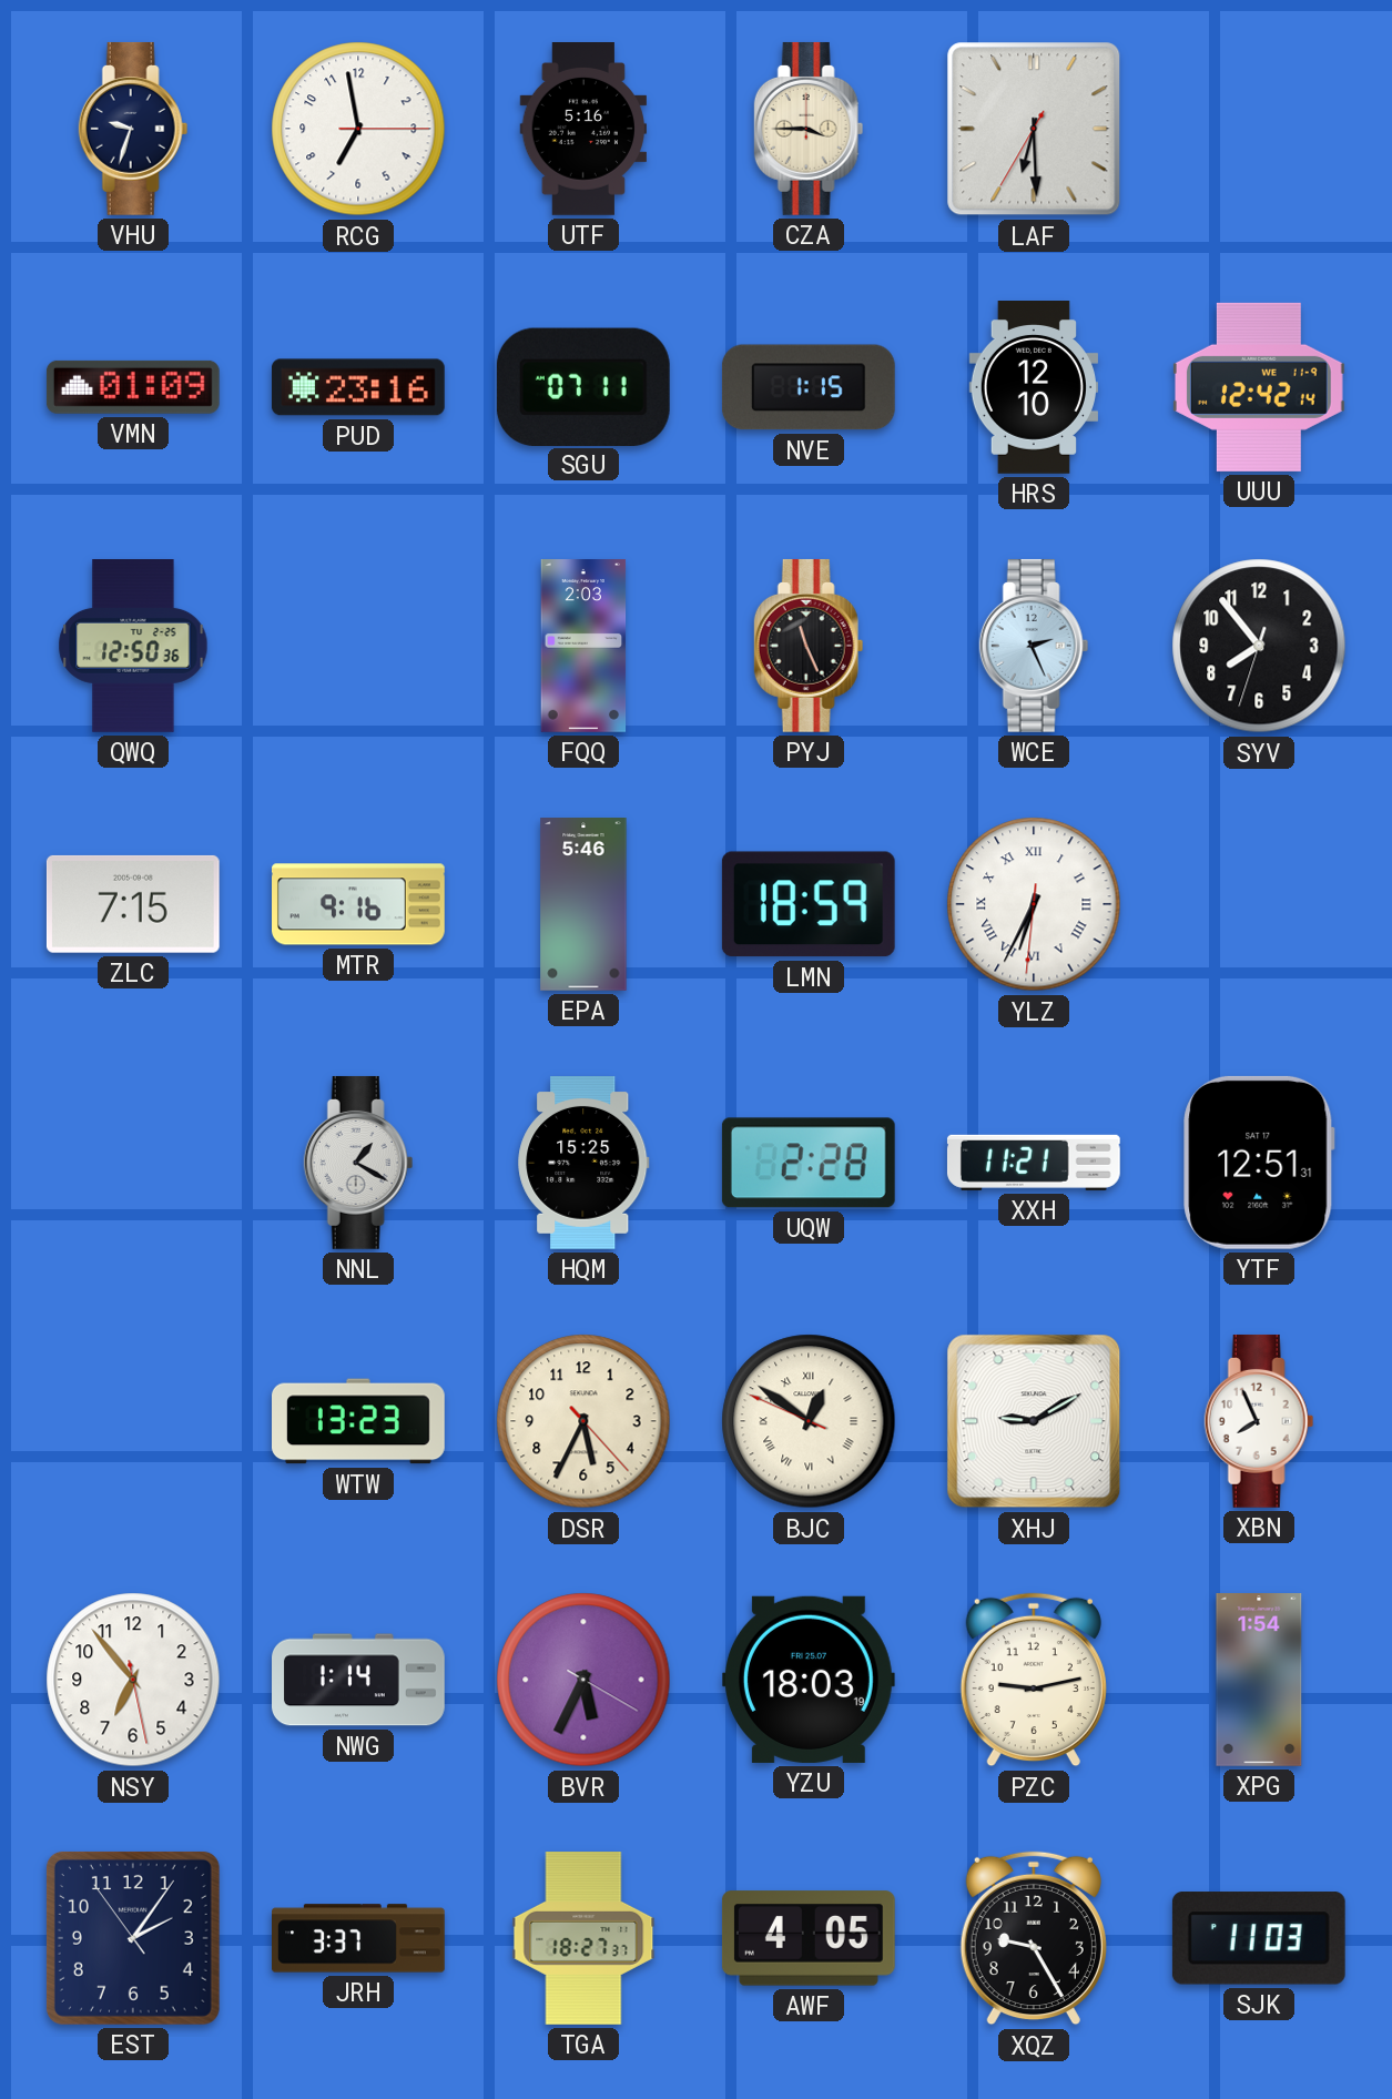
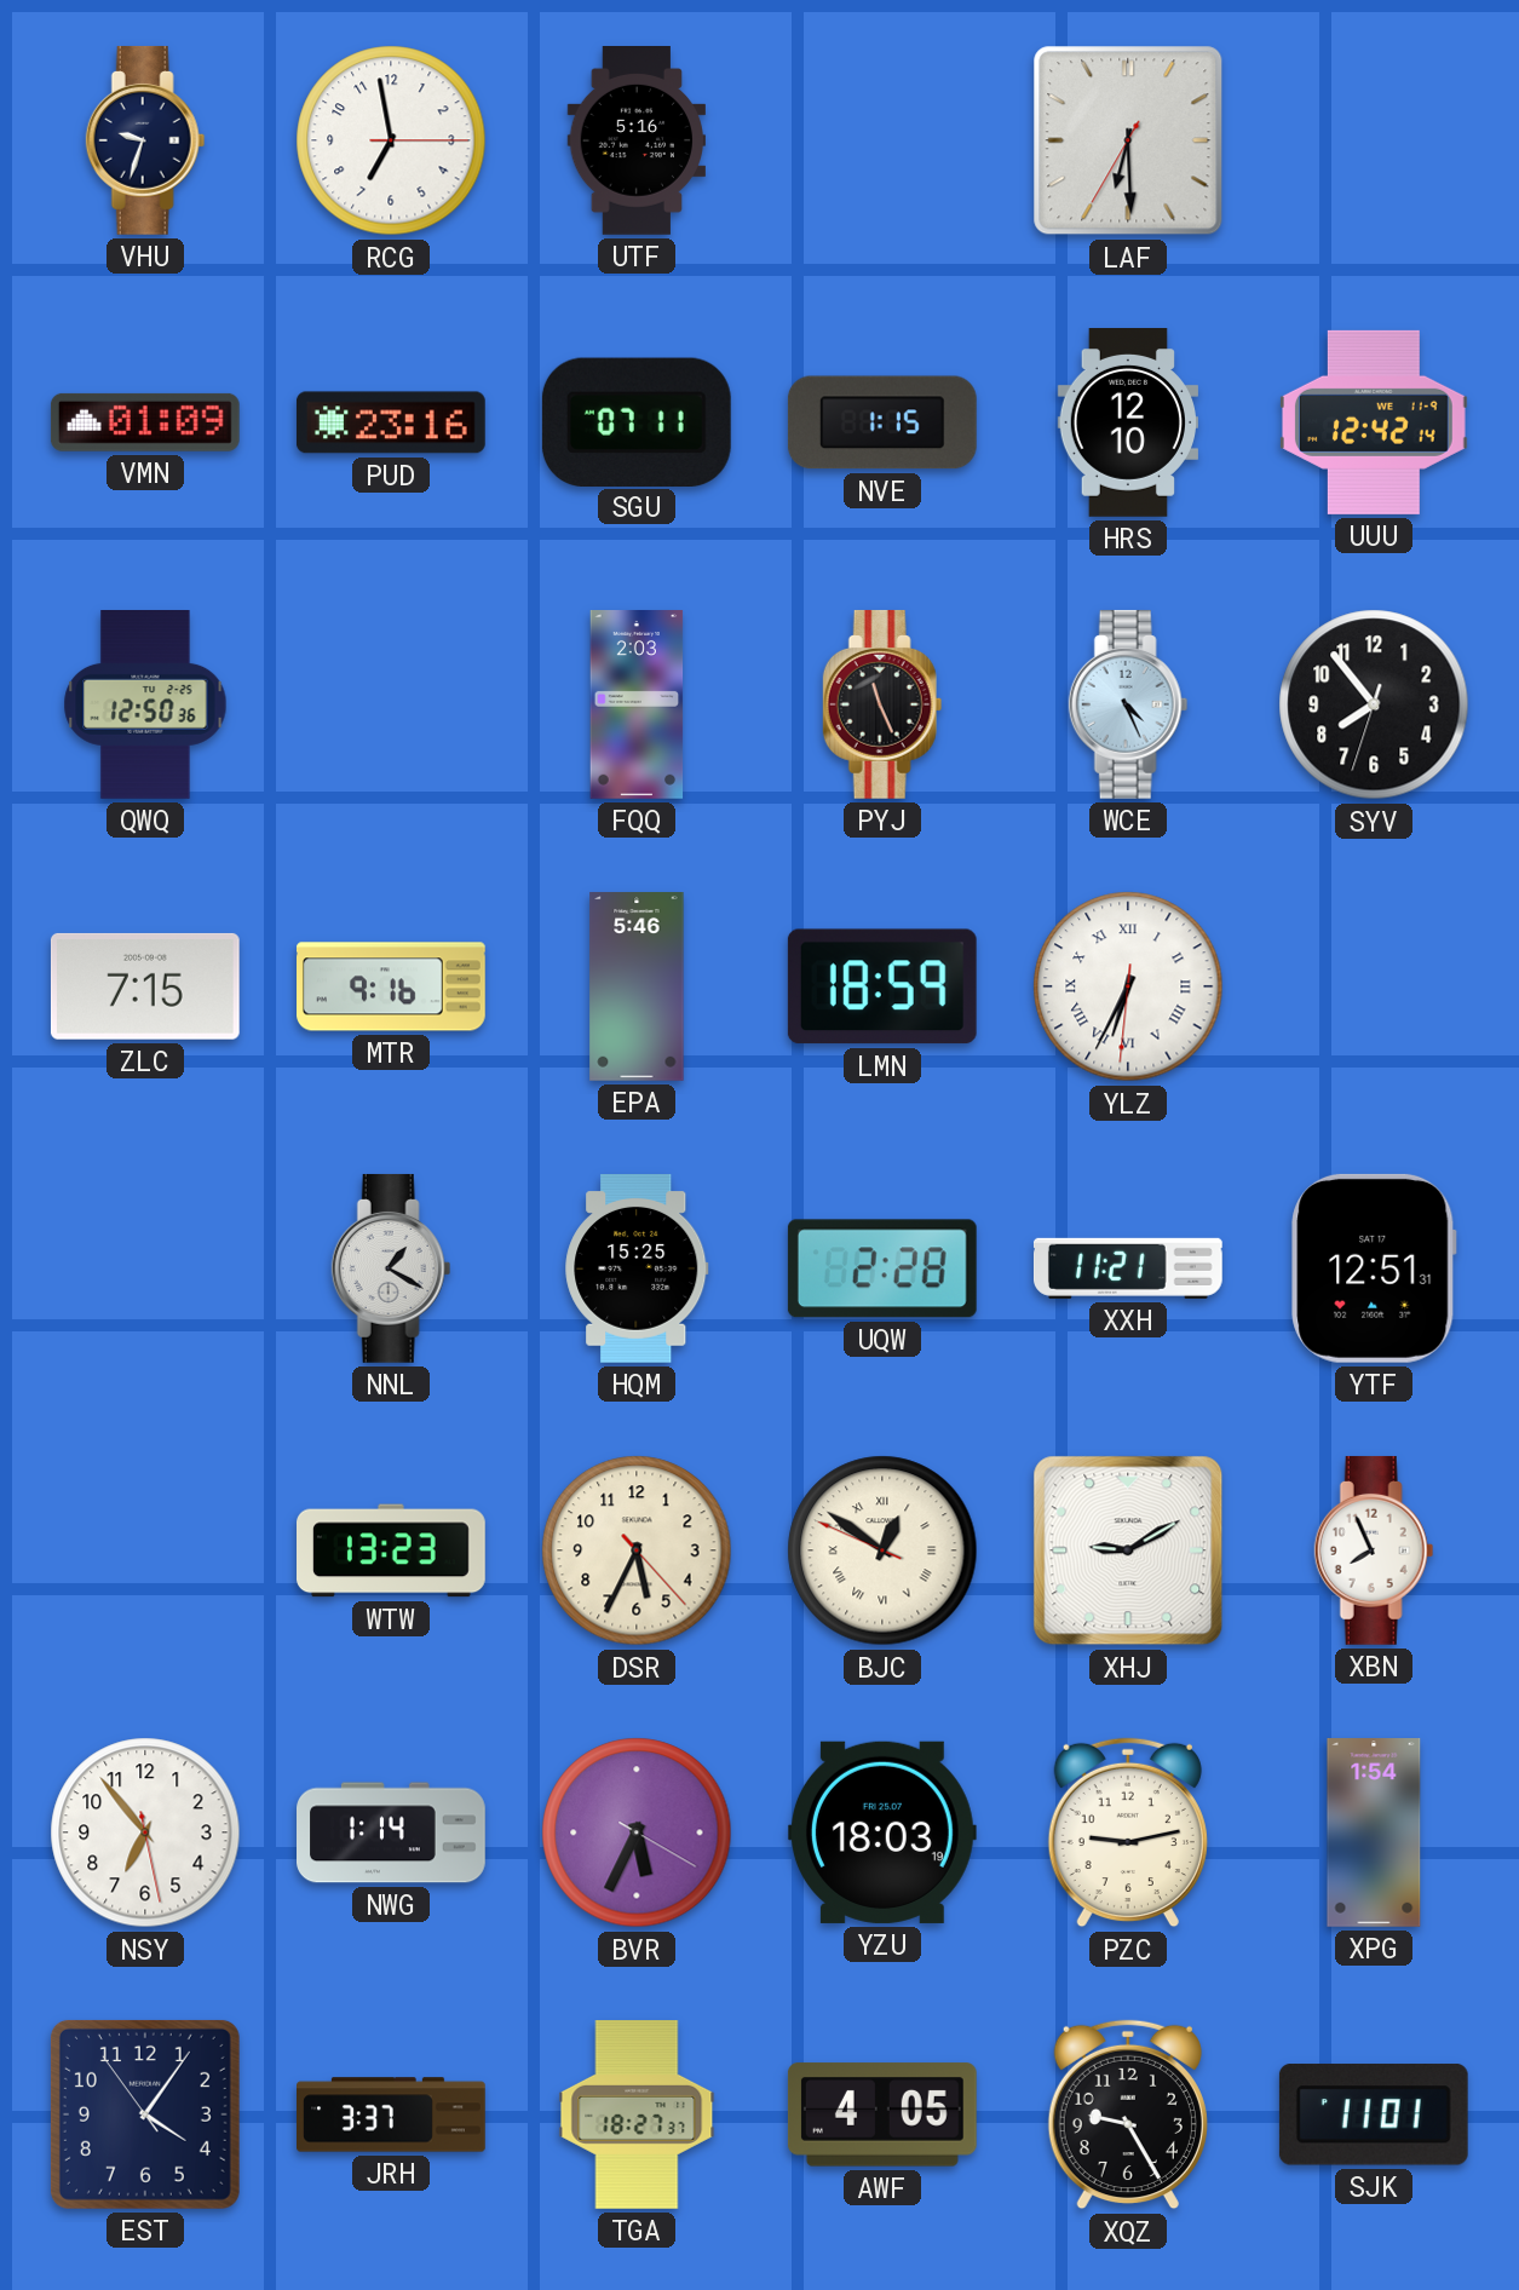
CZA: 3:45 -> none
WCE: 2:26 -> 4:26
EST: 2:05 -> 4:05
SJK: 11:03 -> 11:01
